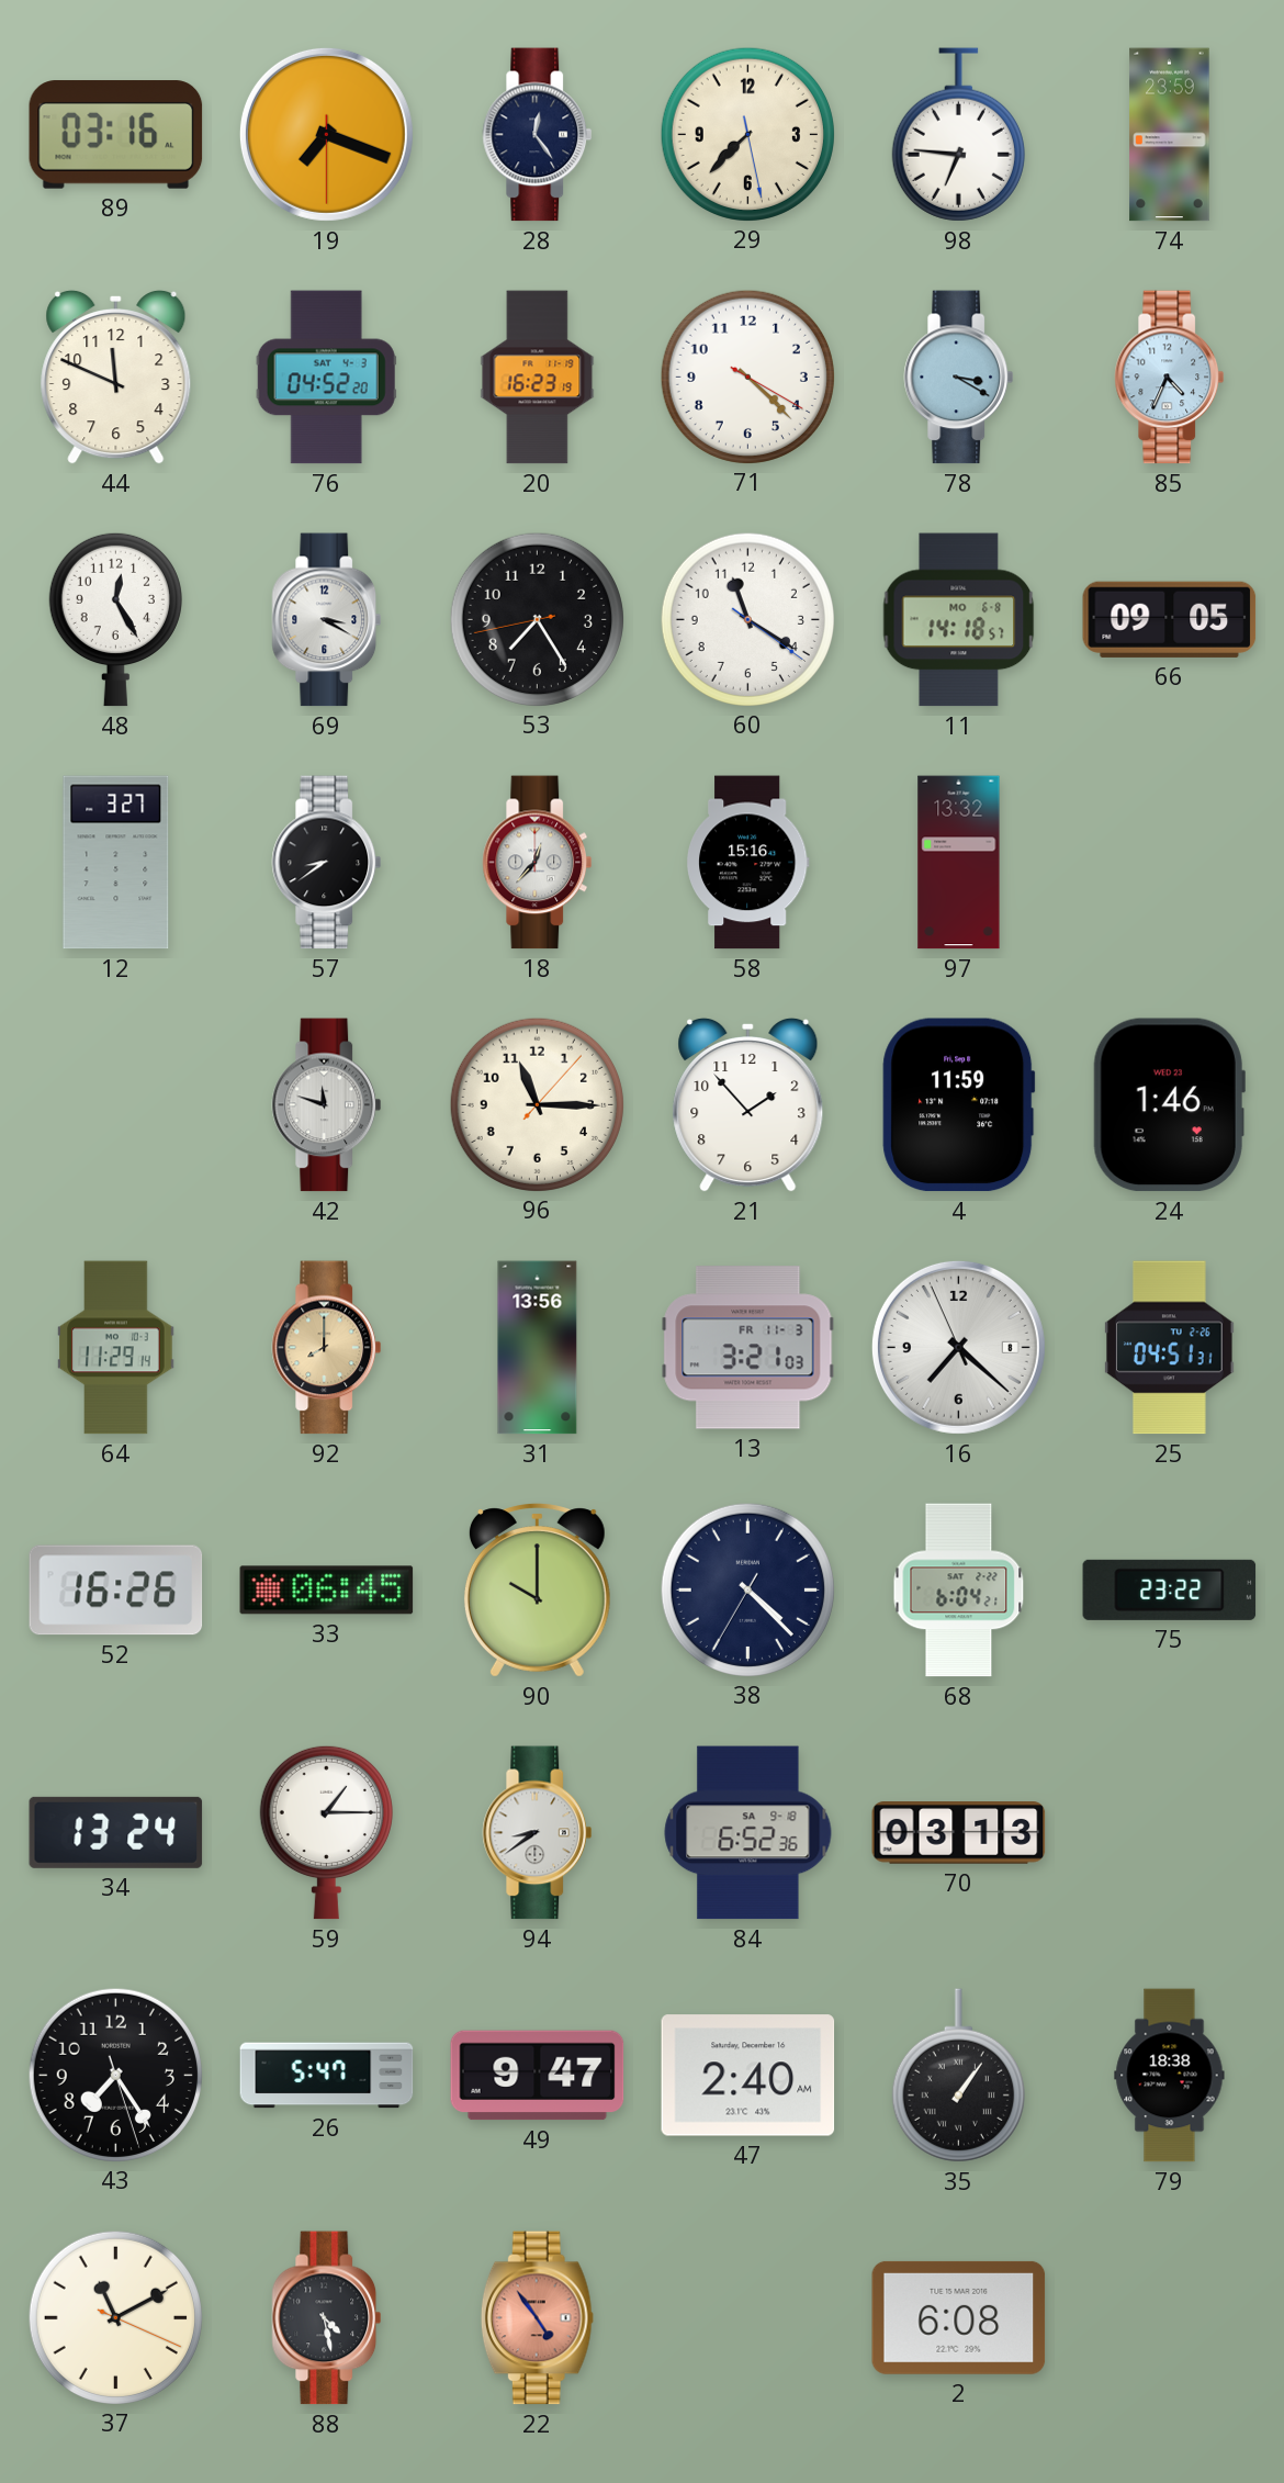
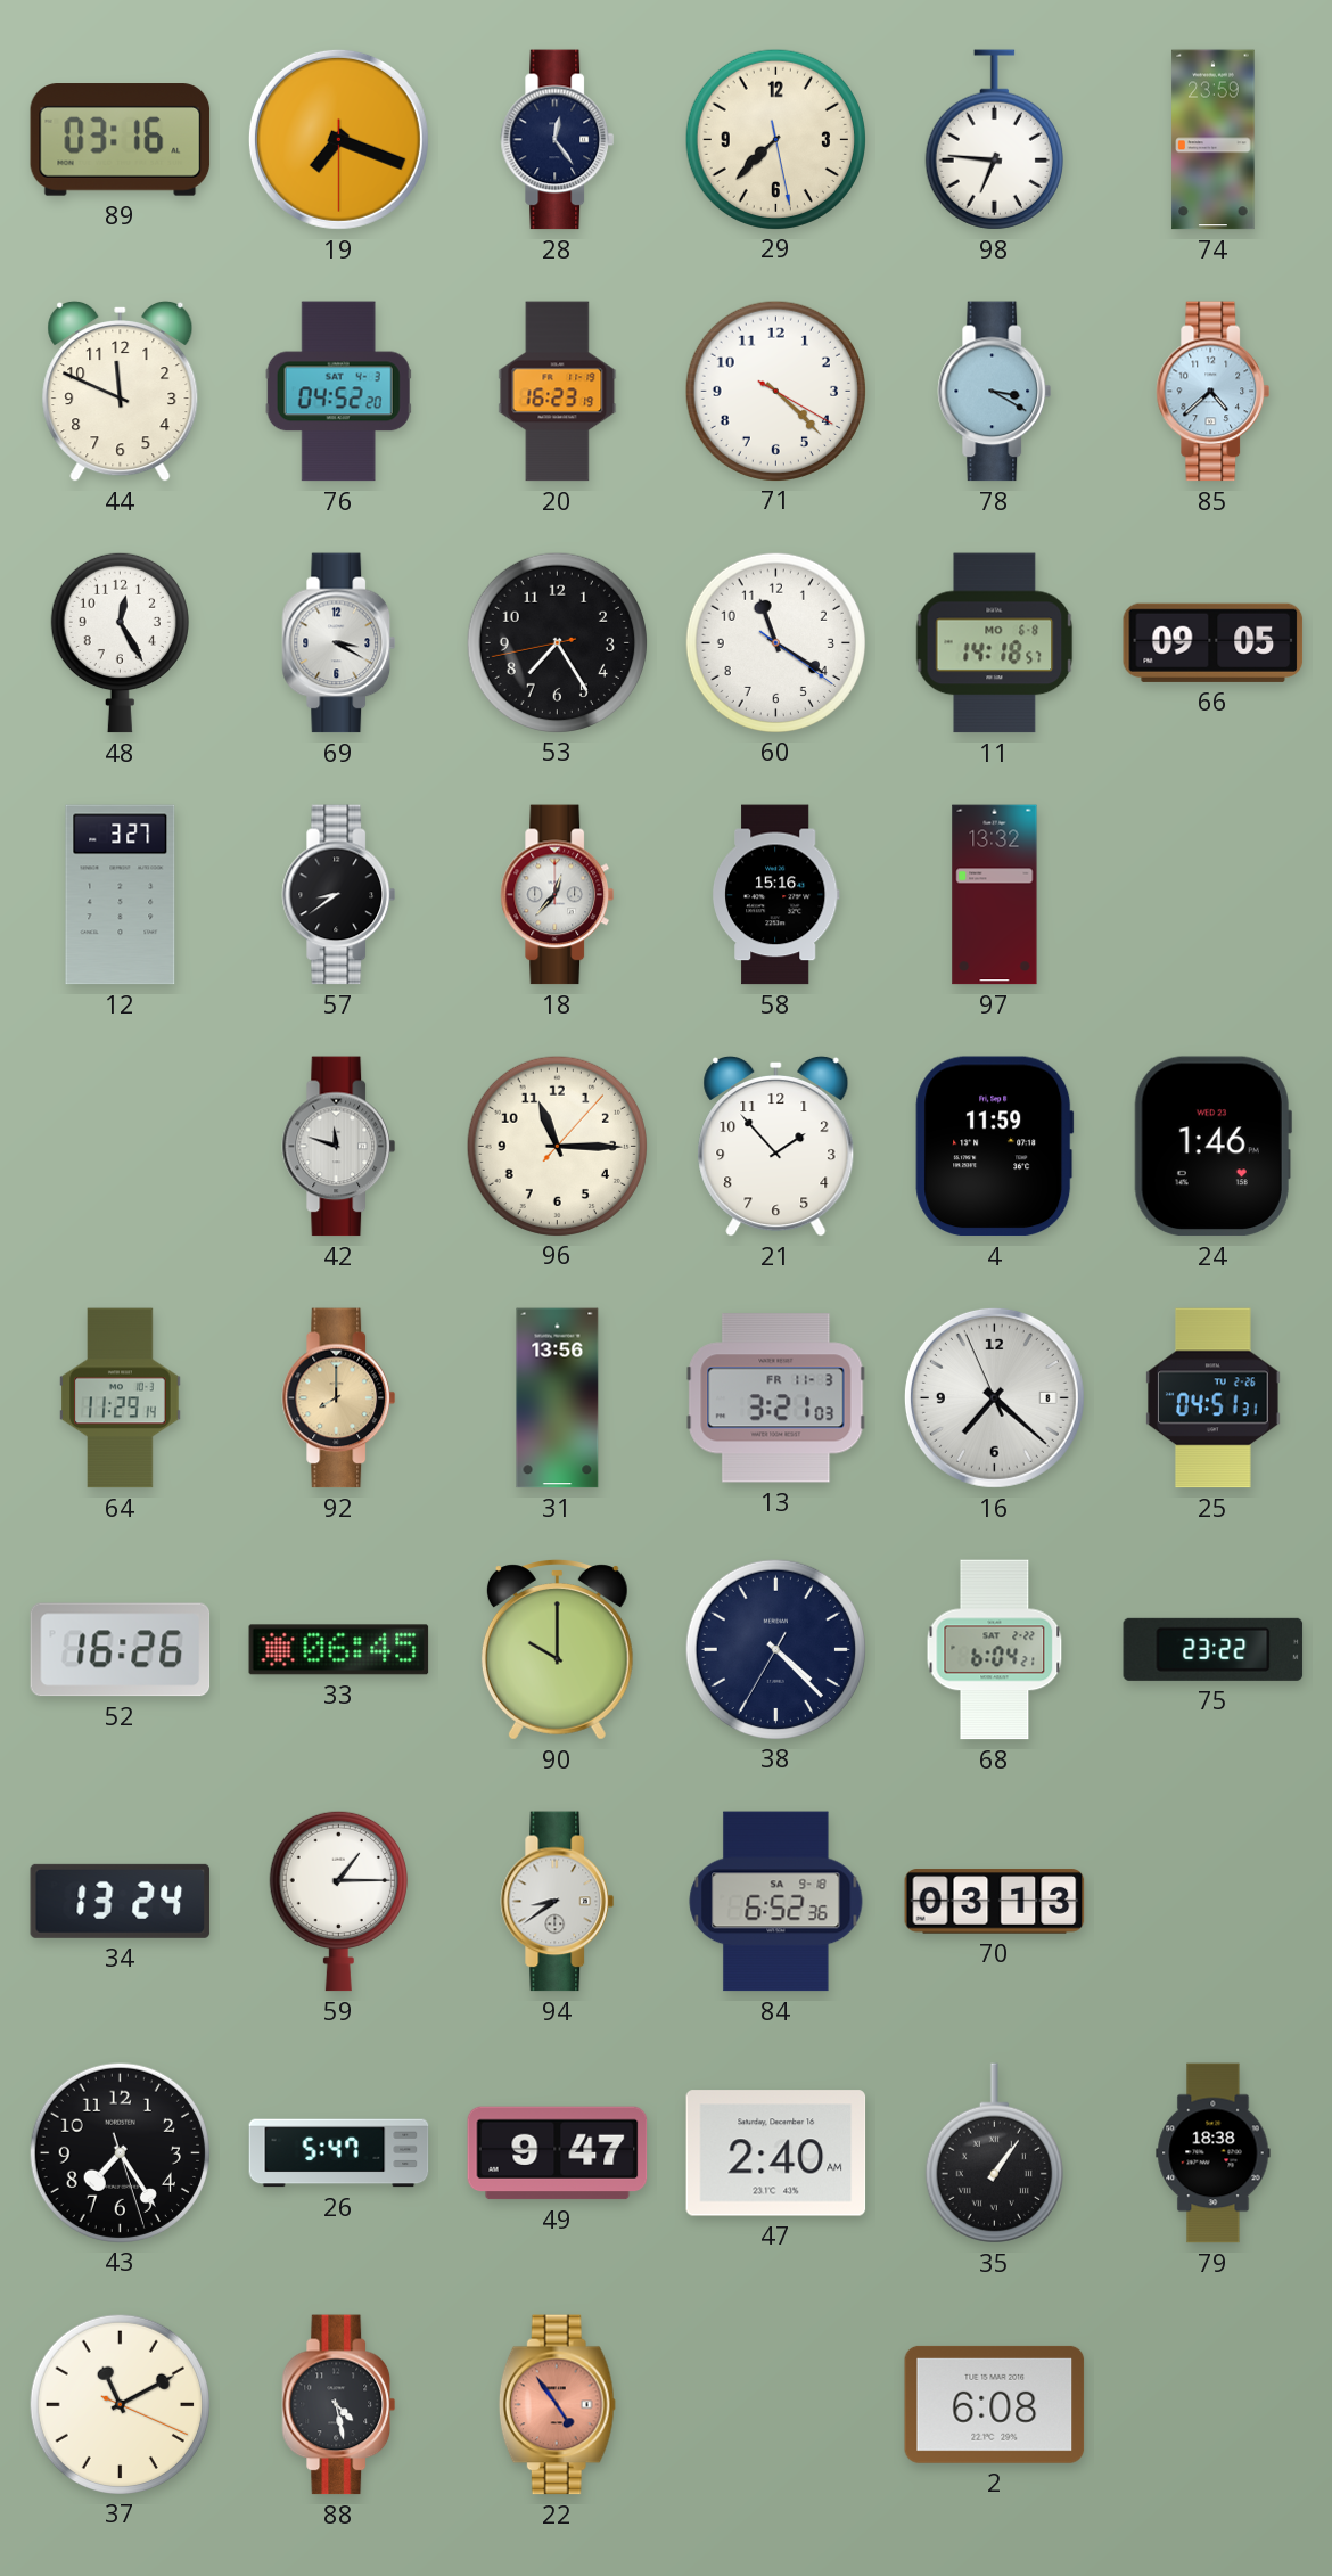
85: 4:34 -> 4:38
